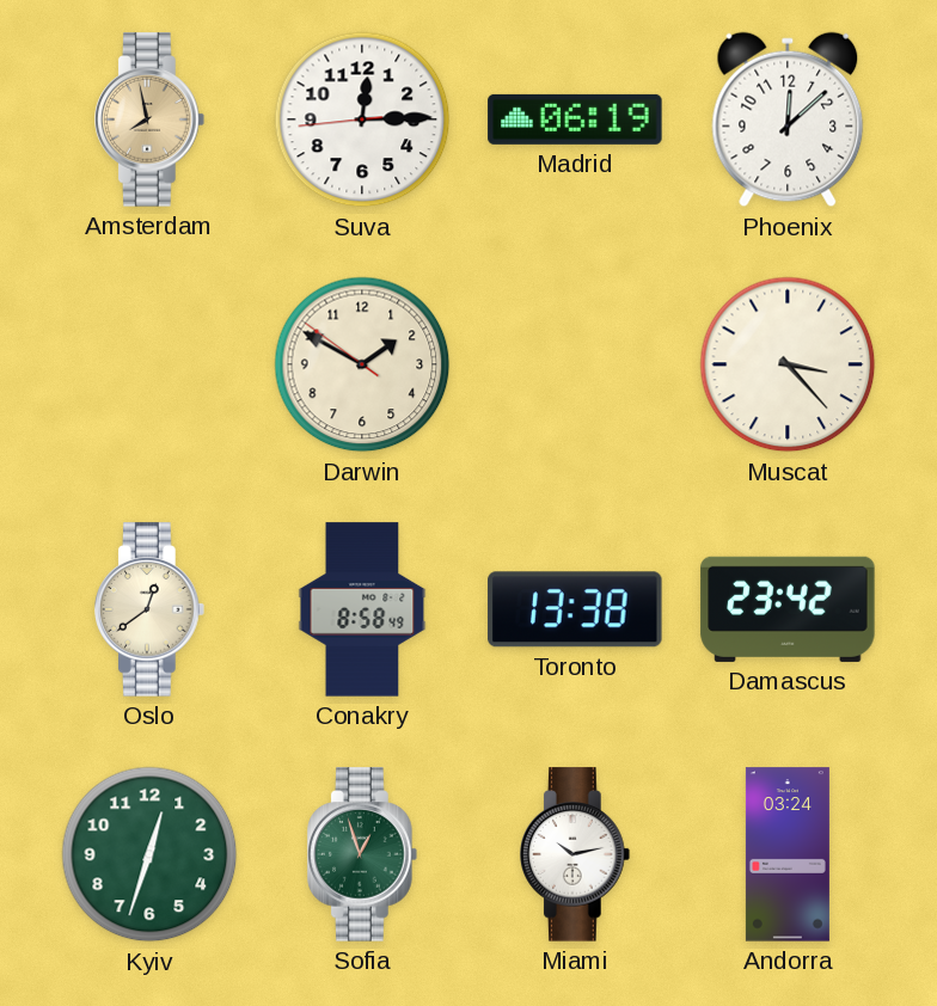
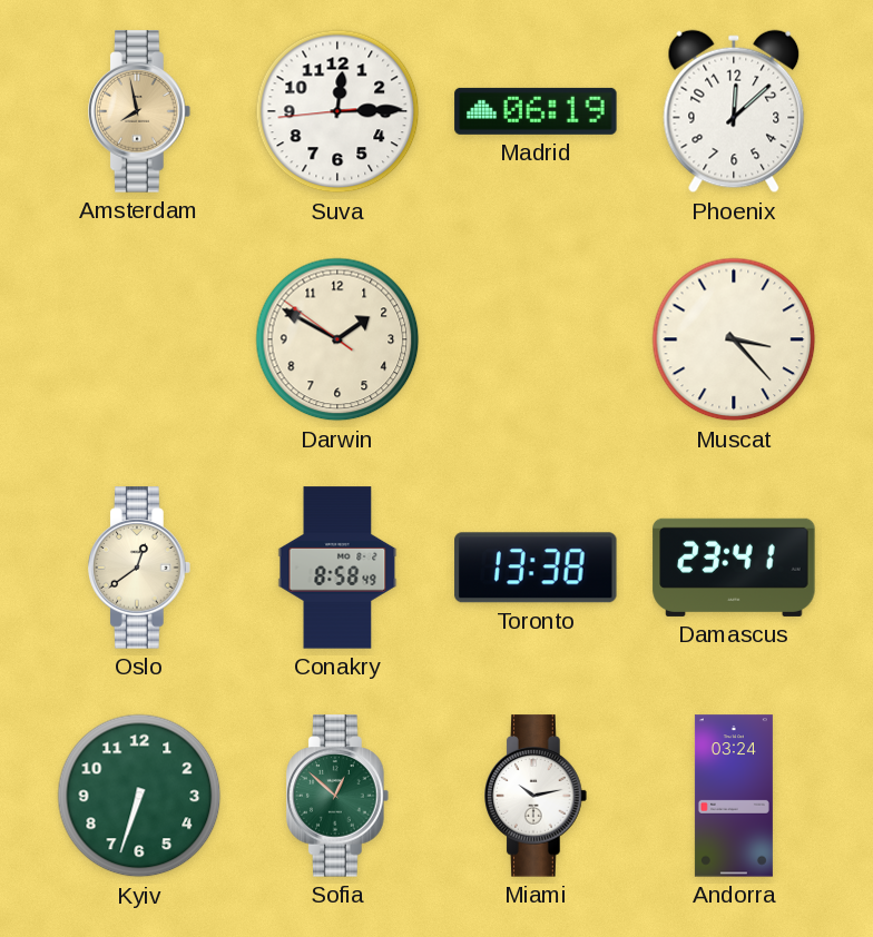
Damascus: 23:42 -> 23:41
Kyiv: 12:33 -> 6:33
Sofia: 12:57 -> 12:52
